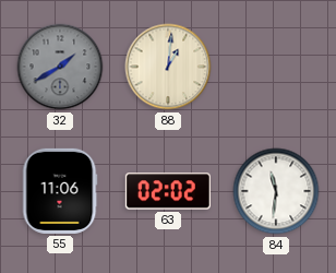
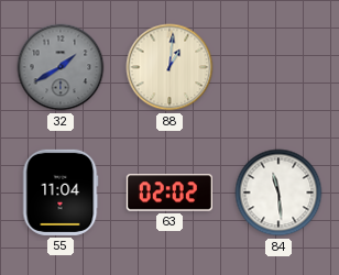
55: 11:06 -> 11:04
84: 11:31 -> 11:29
